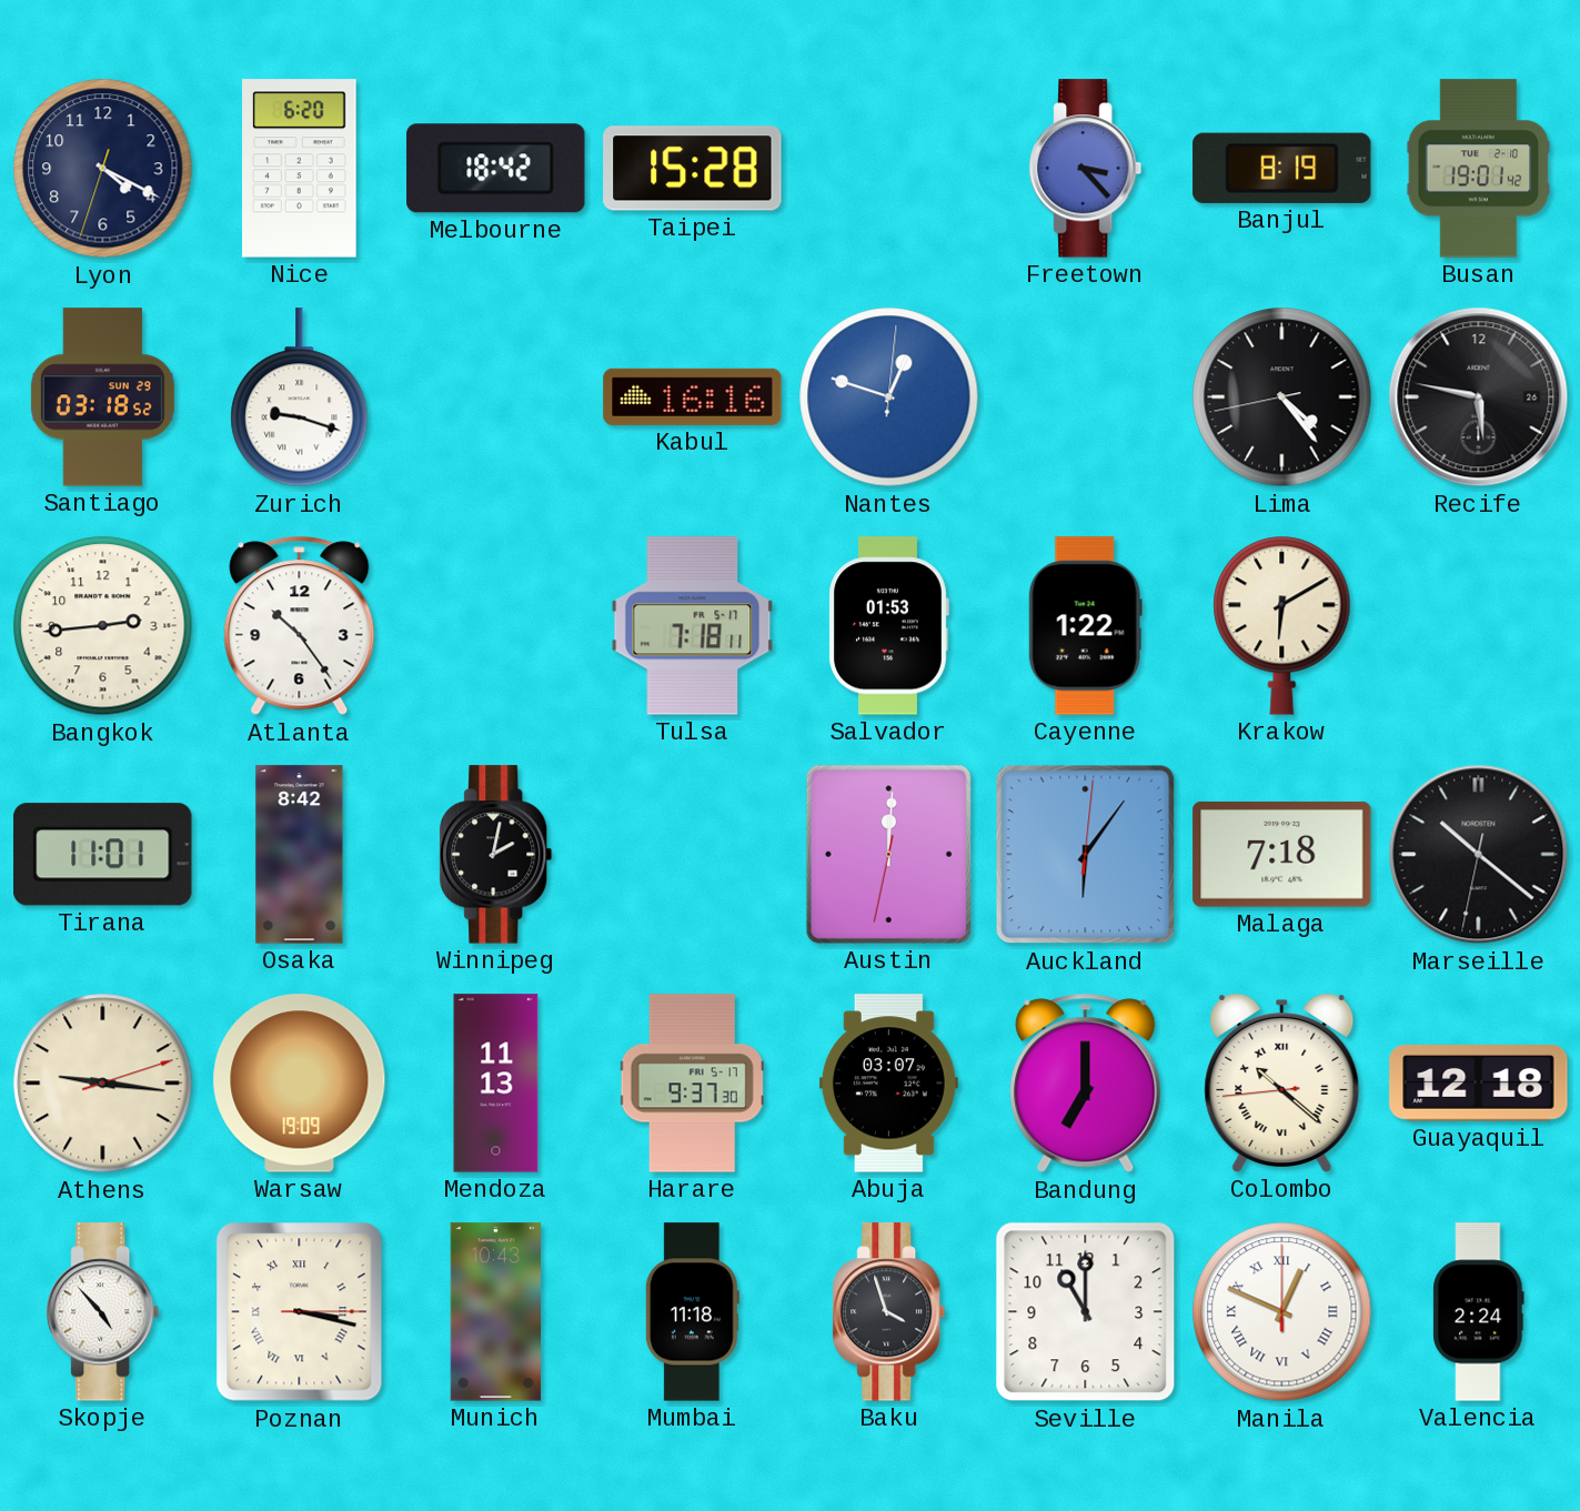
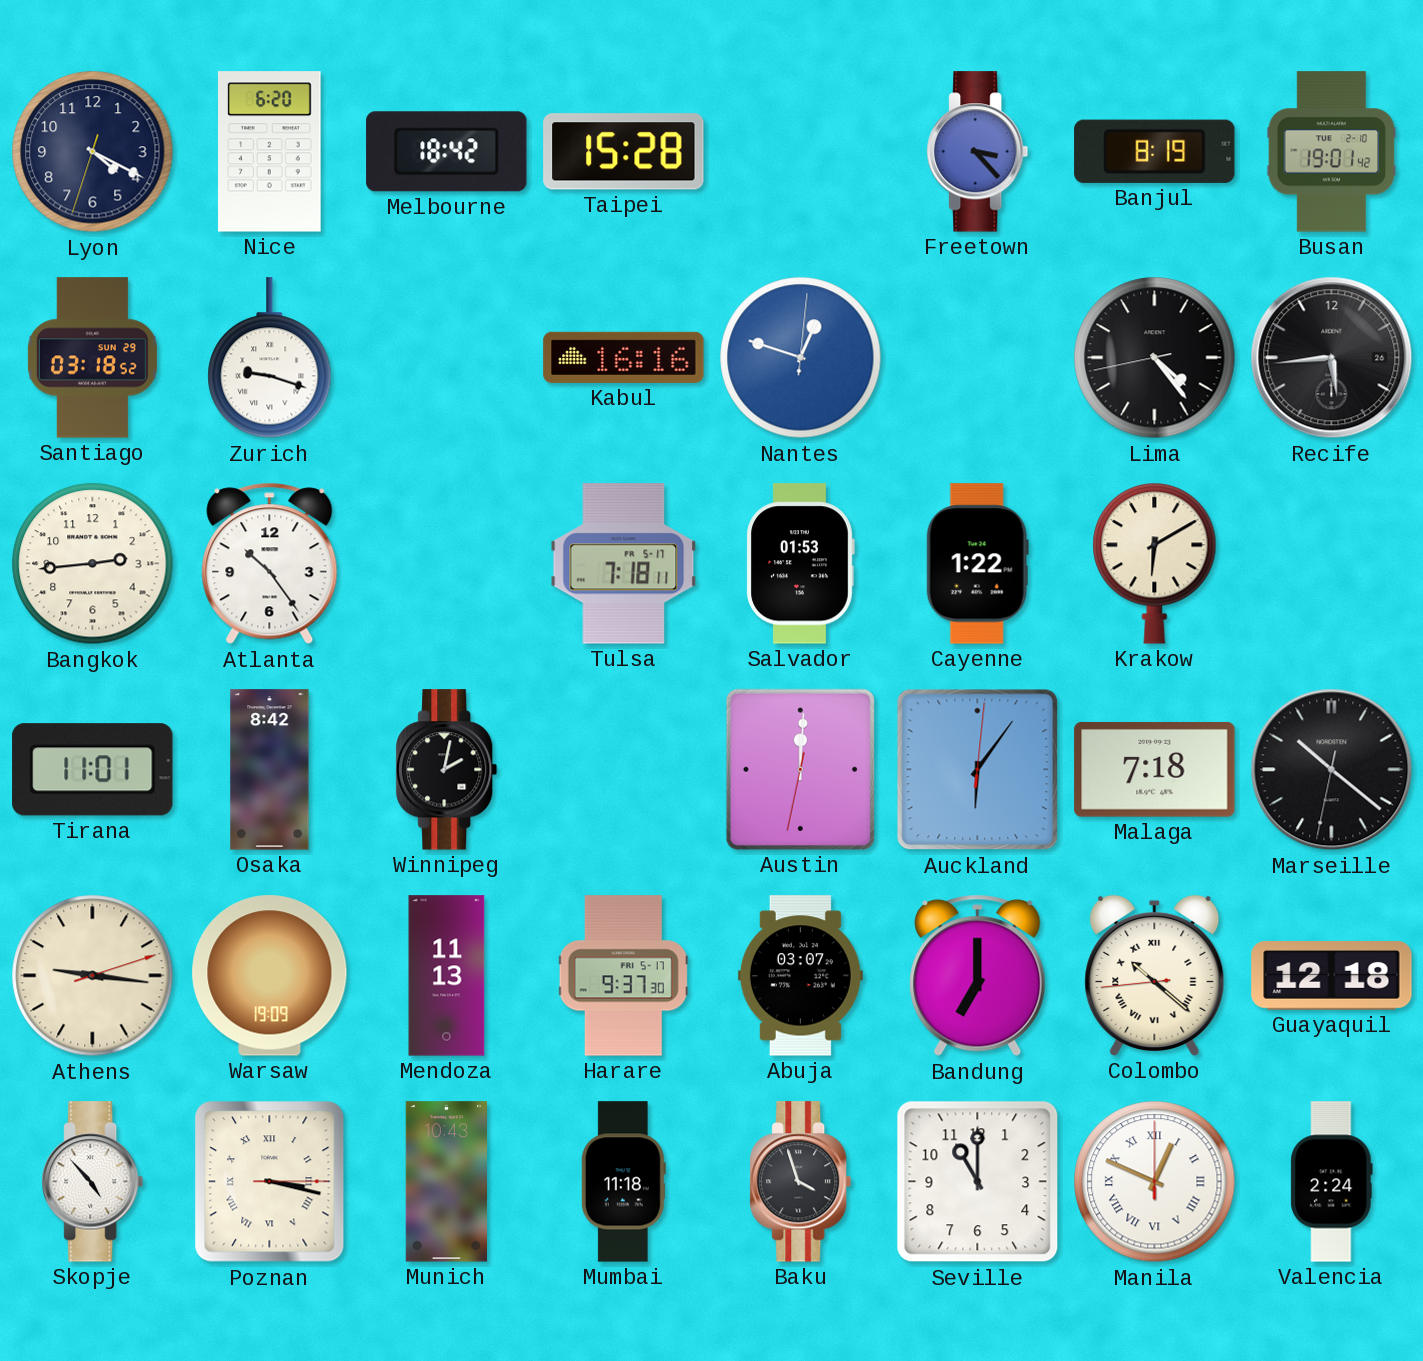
Recife: 5:47 -> 5:44
